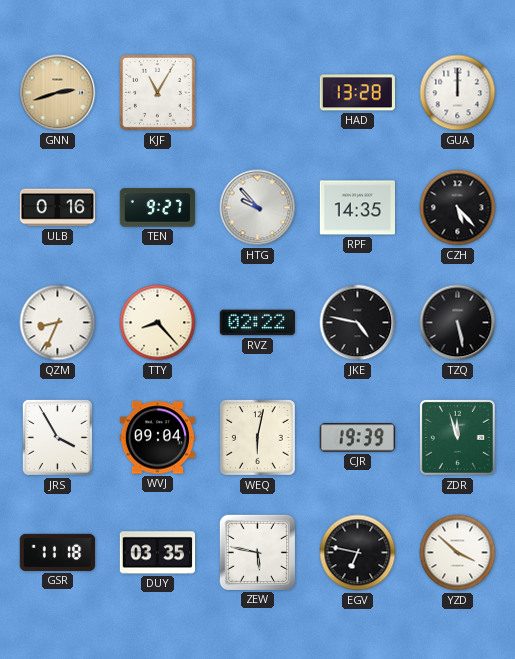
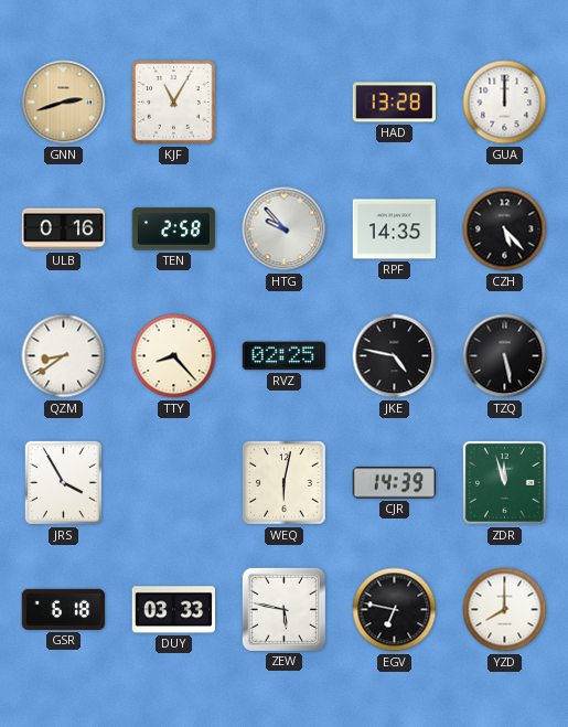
TEN: 9:27 -> 2:58
QZM: 8:34 -> 8:39
RVZ: 02:22 -> 02:25
WVJ: 09:04 -> none
CJR: 19:39 -> 14:39
GSR: 11:18 -> 6:18
DUY: 03:35 -> 03:33
YZD: 3:52 -> 8:00
